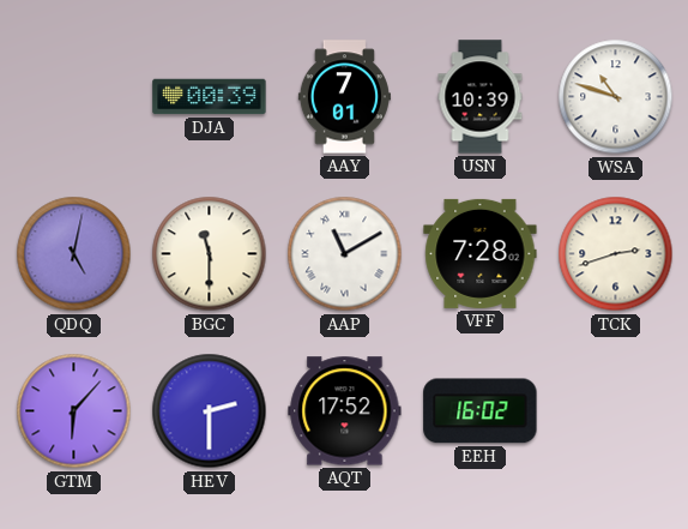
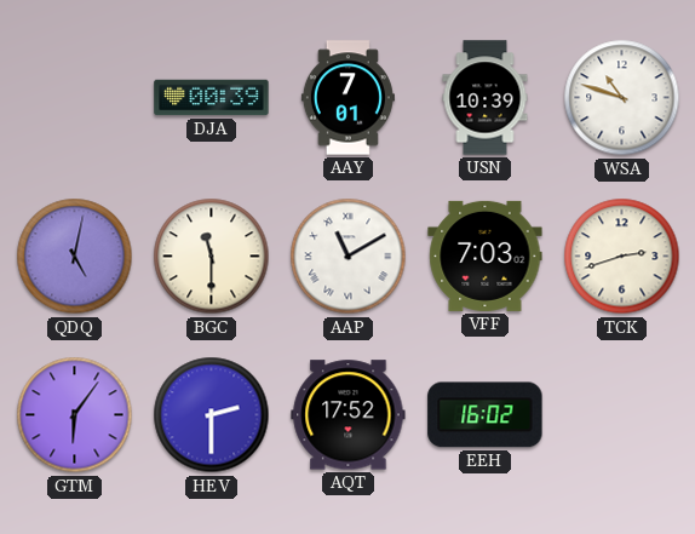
VFF: 7:28 -> 7:03
GTM: 6:07 -> 6:06
